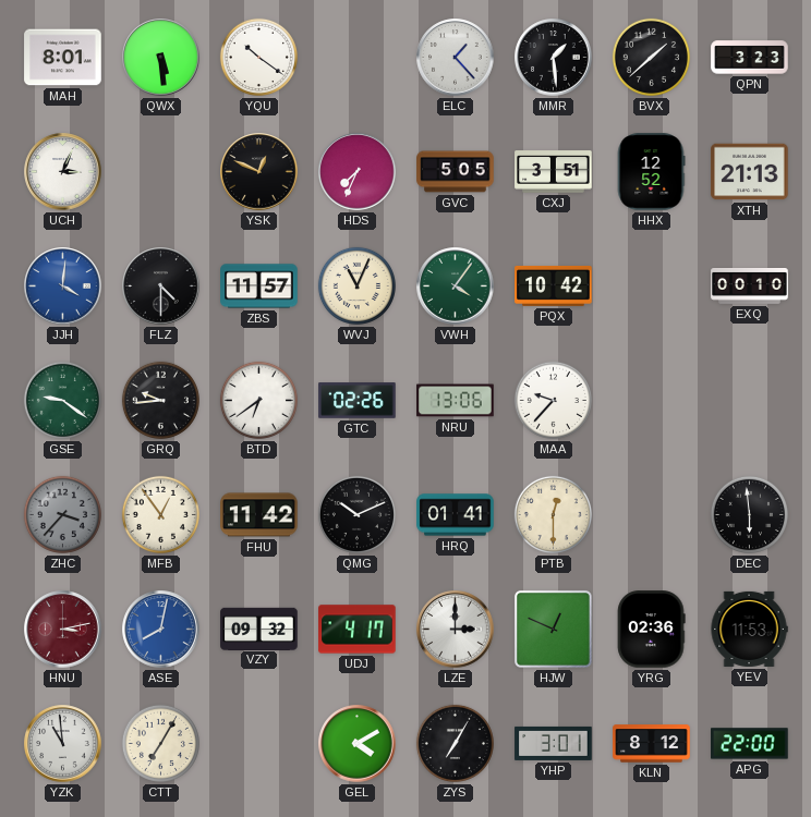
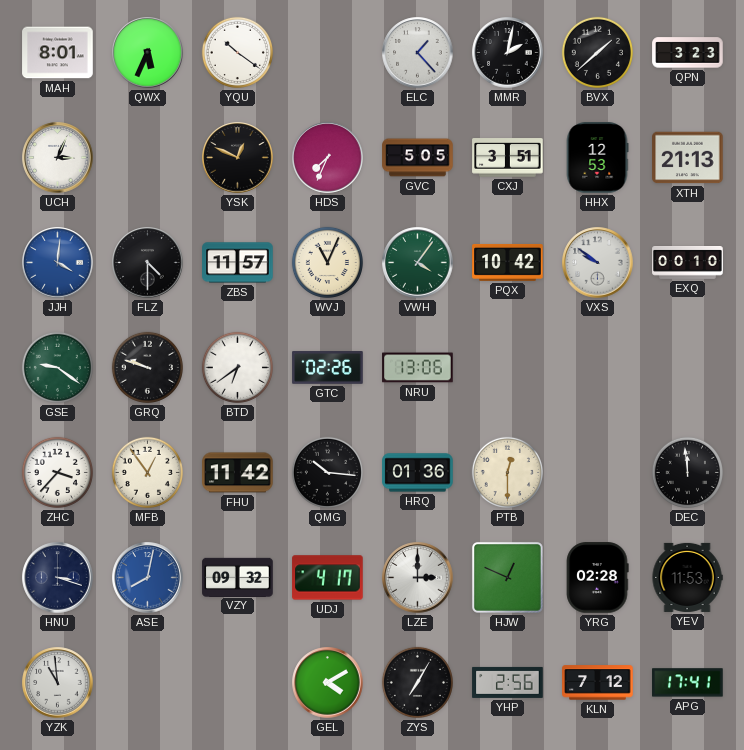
QWX: 5:29 -> 5:34
MMR: 1:29 -> 2:02
HHX: 12:52 -> 12:53
VXS: none -> 9:51
GRQ: 9:44 -> 9:48
MAA: 9:37 -> none
ZHC dial: grey -> white
QMG: 10:11 -> 10:16
HRQ: 01:41 -> 01:36
DEC: 5:59 -> 11:59
HNU: 3:13 -> 3:18
HNU dial: burgundy -> navy
YRG: 02:36 -> 02:28
CTT: 7:05 -> none
YHP: 3:01 -> 2:56
KLN: 8:12 -> 7:12
APG: 22:00 -> 17:41
